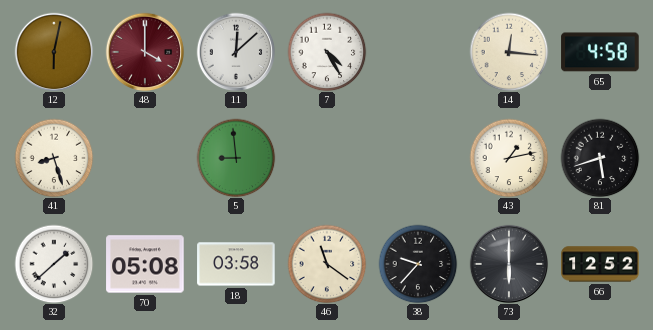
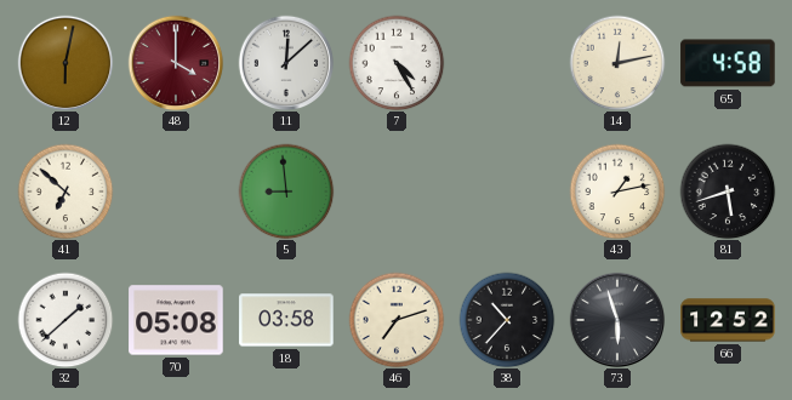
14: 12:16 -> 12:13
41: 8:27 -> 6:52
46: 11:21 -> 7:12
38: 9:37 -> 10:37
73: 6:00 -> 5:57
